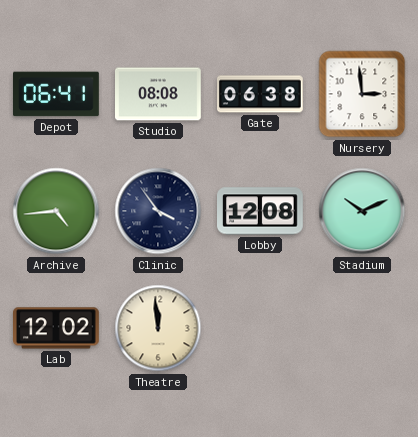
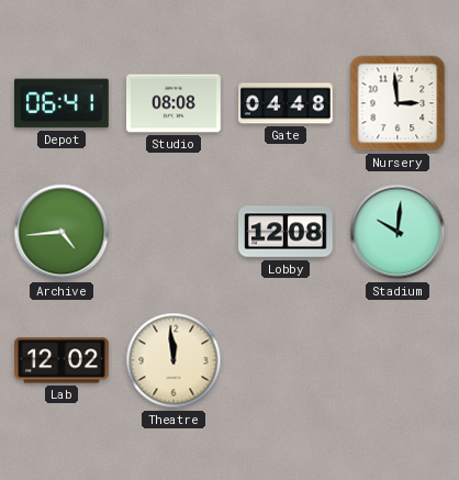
Gate: 06:38 -> 04:48
Clinic: 3:54 -> none
Stadium: 10:11 -> 10:01
